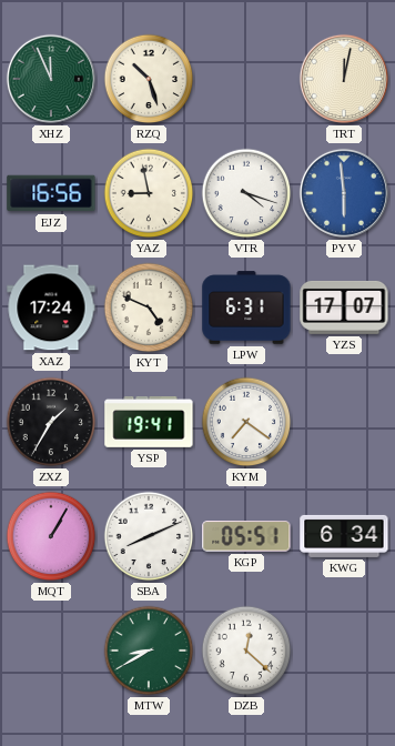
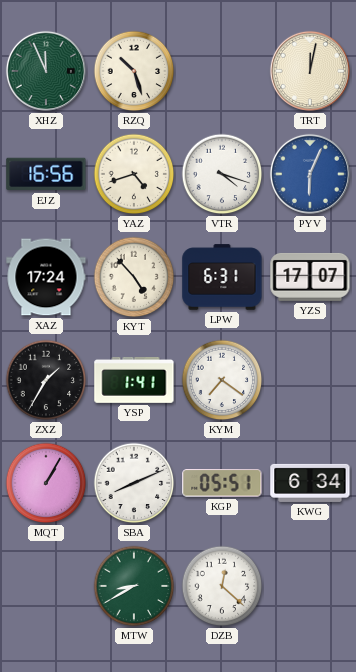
YAZ: 8:58 -> 4:42
PYV: 5:59 -> 6:04
KYT: 4:49 -> 4:53
YSP: 19:41 -> 1:41
